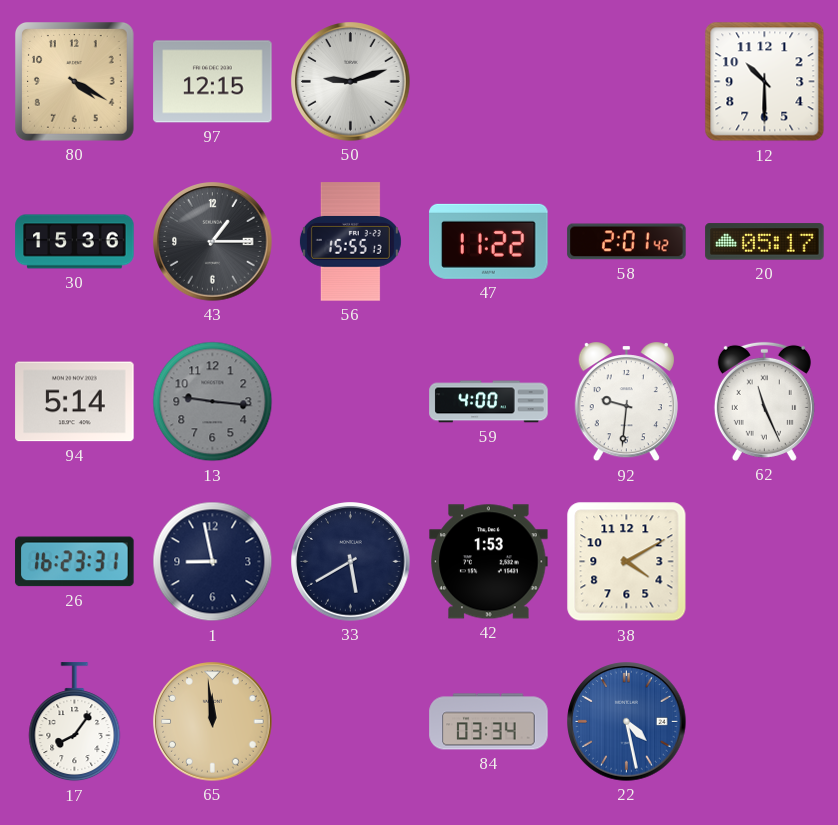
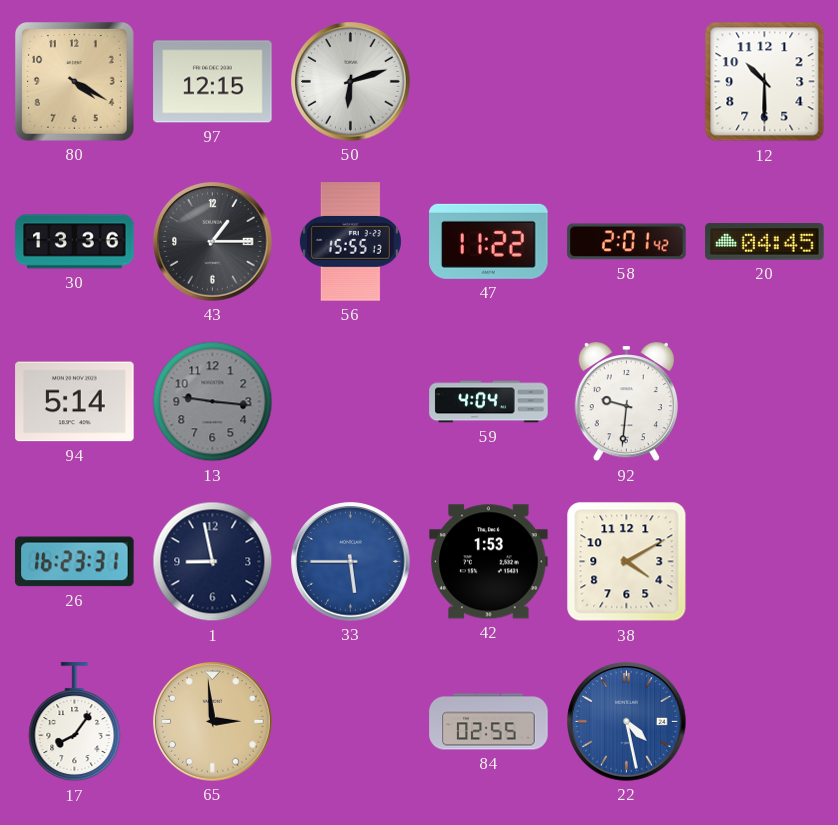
50: 9:12 -> 6:12
30: 15:36 -> 13:36
20: 05:17 -> 04:45
59: 4:00 -> 4:04
62: 11:26 -> none
33: 5:40 -> 5:45
33 dial: navy -> blue
65: 11:59 -> 2:59
84: 03:34 -> 02:55
